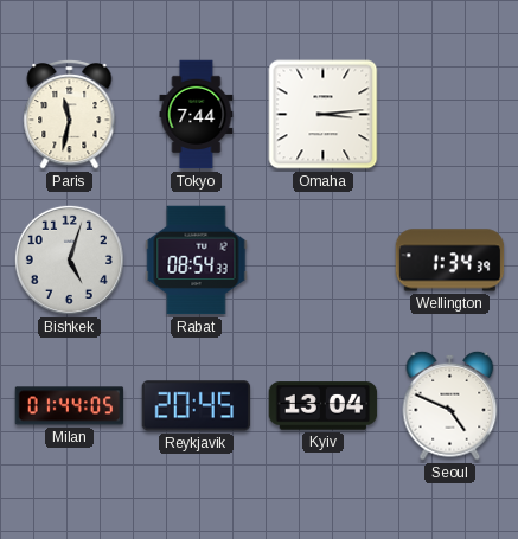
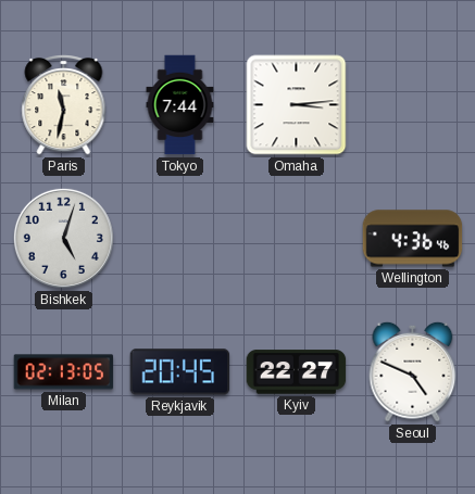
Rabat: 08:54 -> none
Wellington: 1:34 -> 4:36
Milan: 01:44 -> 02:13
Kyiv: 13:04 -> 22:27
